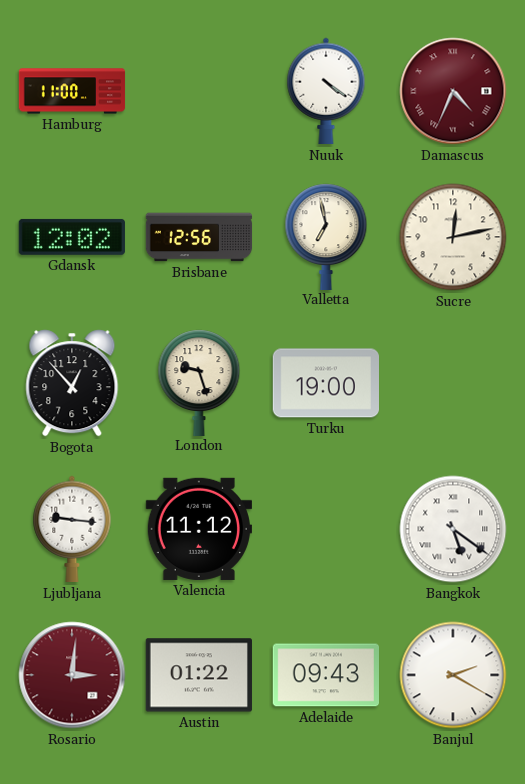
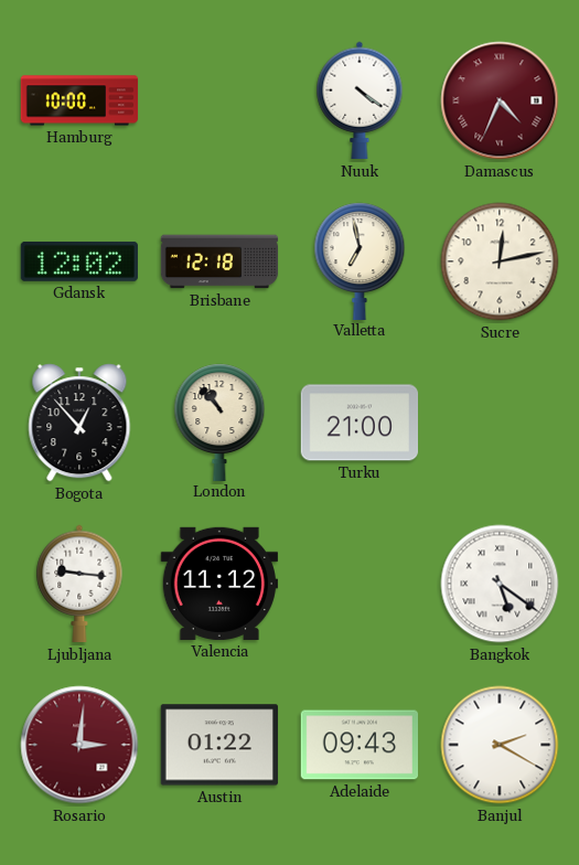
Hamburg: 11:00 -> 10:00
Brisbane: 12:56 -> 12:18
London: 9:27 -> 10:53
Turku: 19:00 -> 21:00
